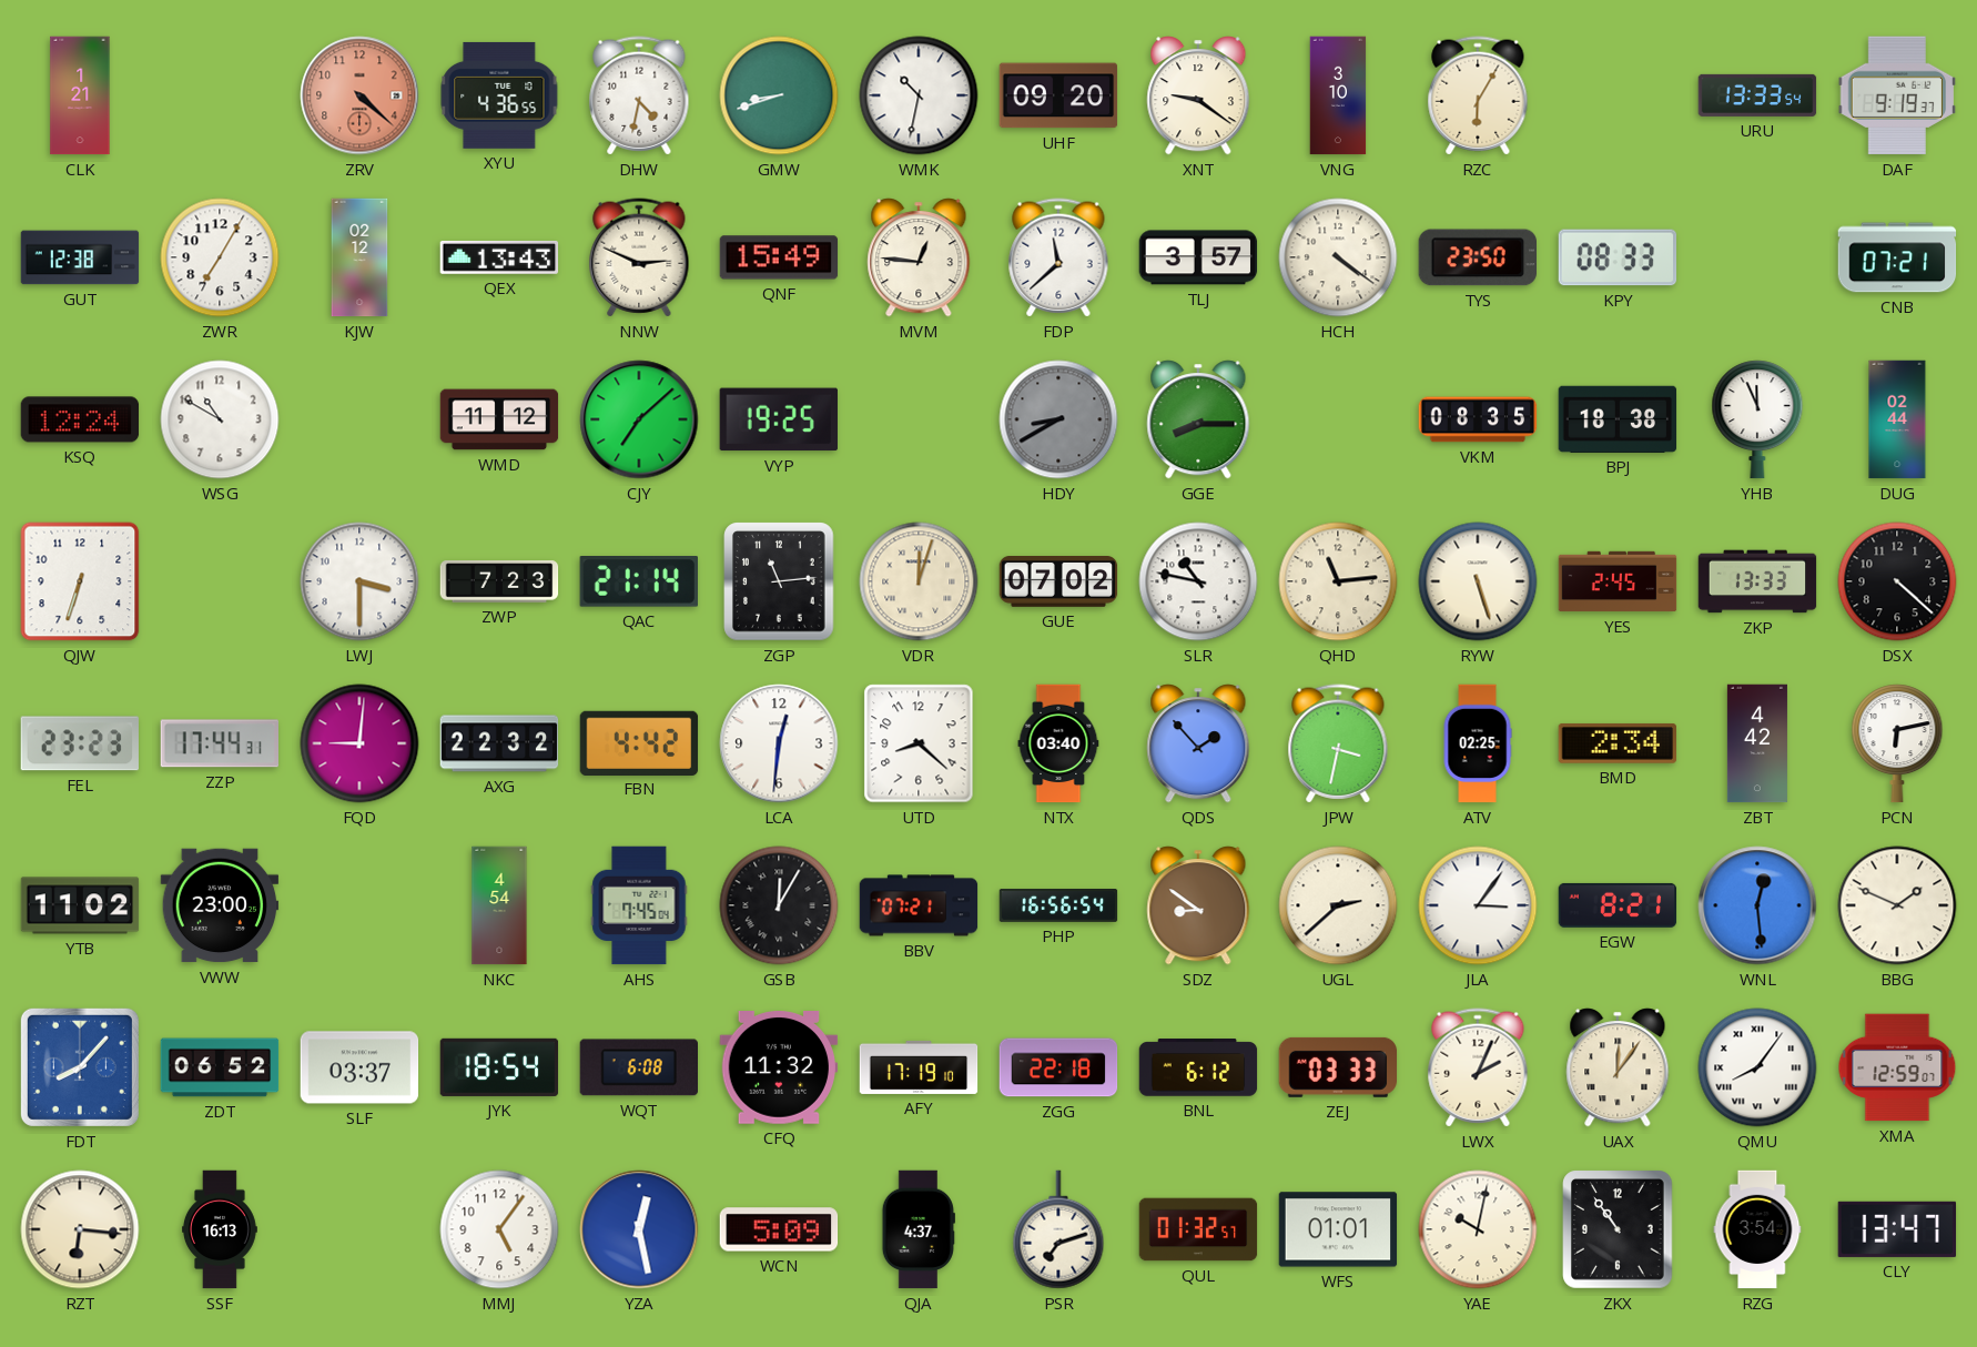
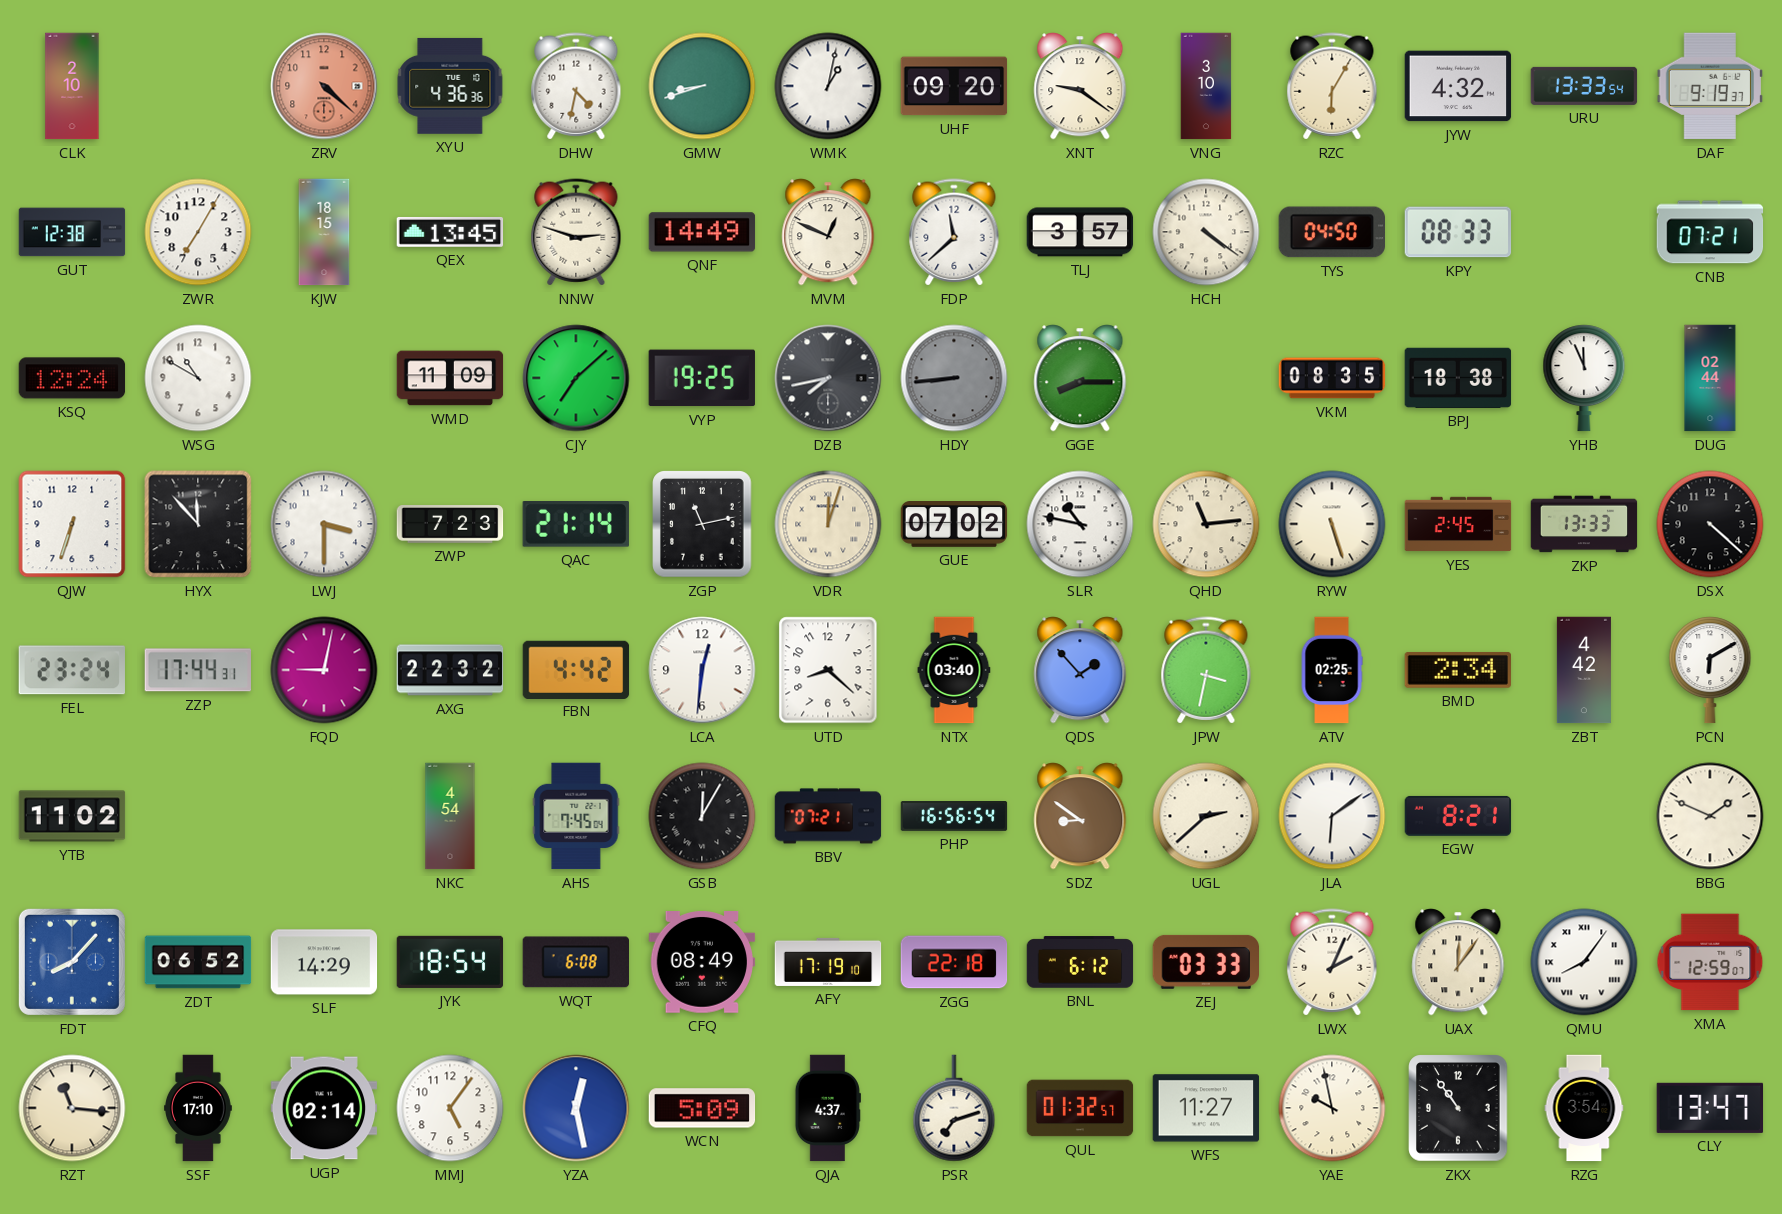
CLK: 1:21 -> 2:10
XYU: 4:36:55 -> 4:36:36
WMK: 10:32 -> 1:02
JYW: none -> 4:32
KJW: 02:12 -> 18:15
QEX: 13:43 -> 13:45
NNW: 2:49 -> 2:48
QNF: 15:49 -> 14:49
MVM: 12:46 -> 12:49
TYS: 23:50 -> 04:50
WMD: 11:12 -> 11:09
DZB: none -> 7:43
HDY: 8:40 -> 8:44
HYX: none -> 11:53
ZGP: 11:14 -> 11:13
FEL: 23:23 -> 23:24
FQD: 9:01 -> 9:02
PCN: 6:13 -> 6:10
VWW: 23:00 -> none
JLA: 3:06 -> 6:09
WNL: 12:29 -> none
SLF: 03:37 -> 14:29
CFQ: 11:32 -> 08:49
RZT: 6:16 -> 11:16
SSF: 16:13 -> 17:10
UGP: none -> 02:14
WFS: 01:01 -> 11:27
YAE: 10:02 -> 9:58
